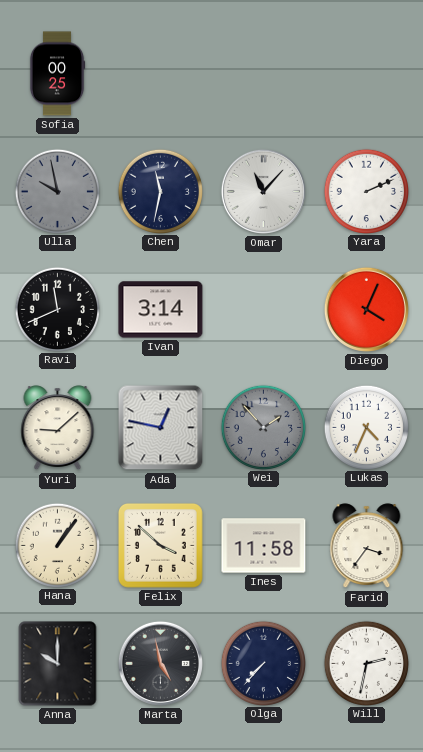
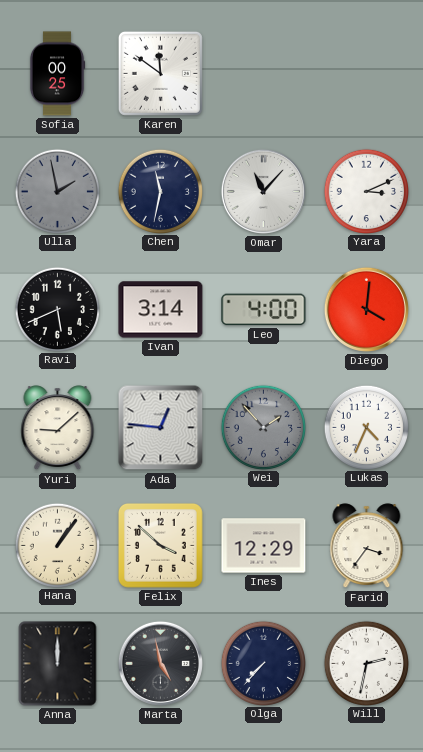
Karen: none -> 11:51
Ulla: 9:58 -> 1:58
Yara: 2:11 -> 3:11
Ravi: 11:41 -> 5:41
Leo: none -> 4:00
Diego: 4:04 -> 4:01
Ada: 12:47 -> 12:46
Ines: 11:58 -> 12:29
Anna: 10:00 -> 12:00
